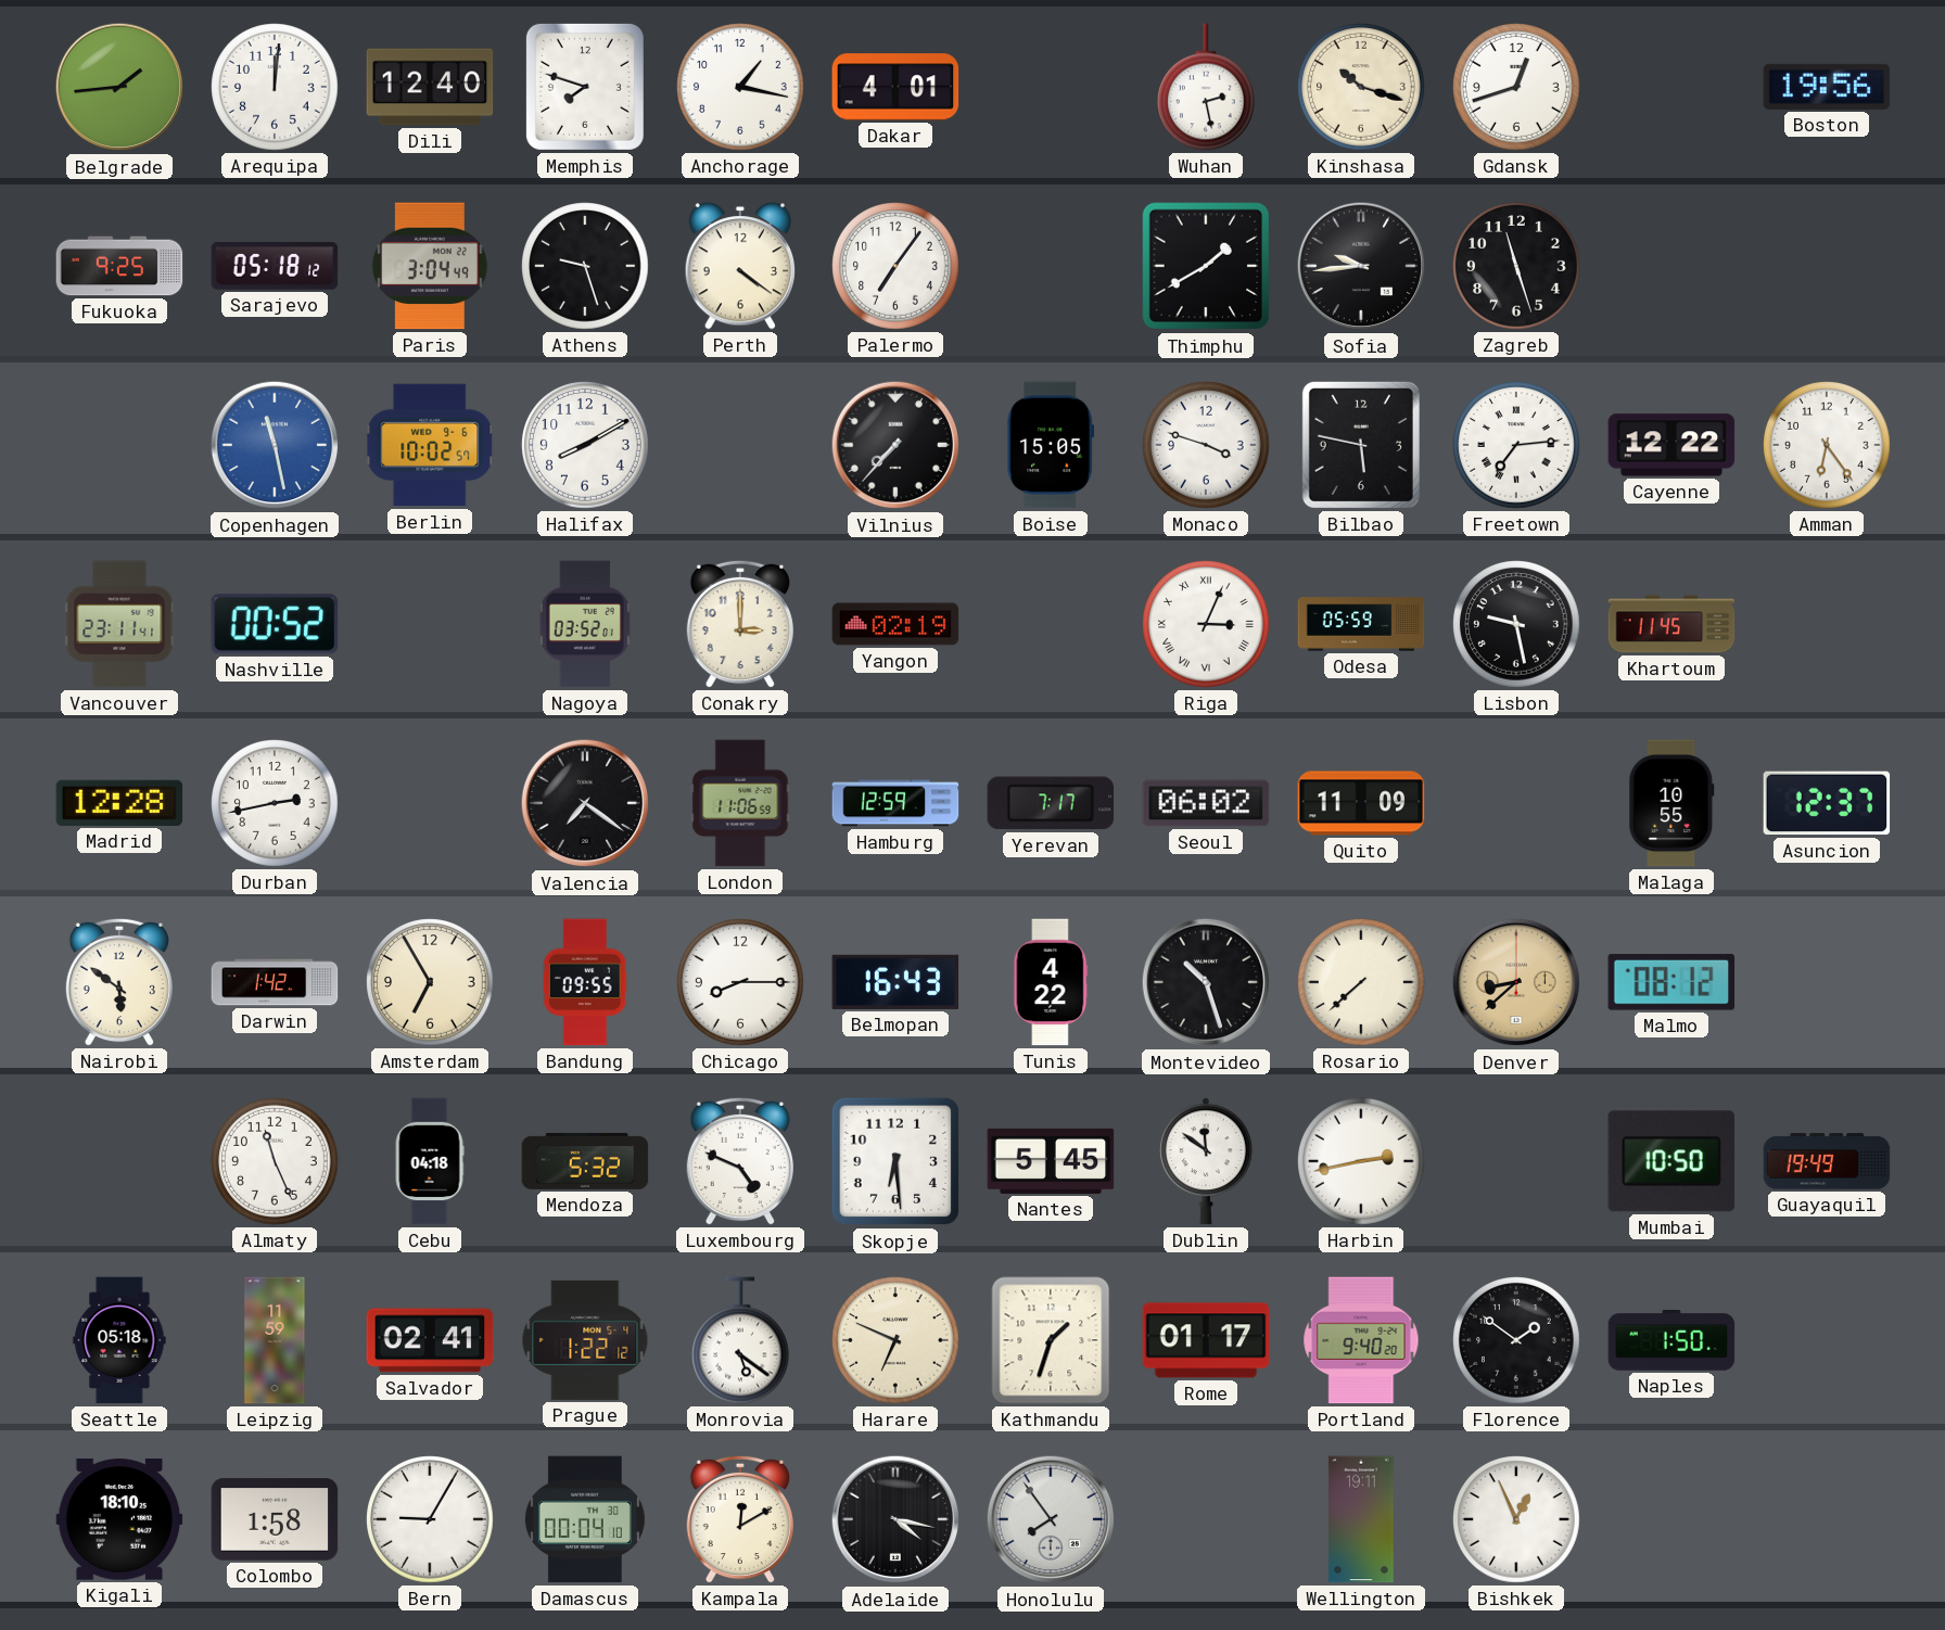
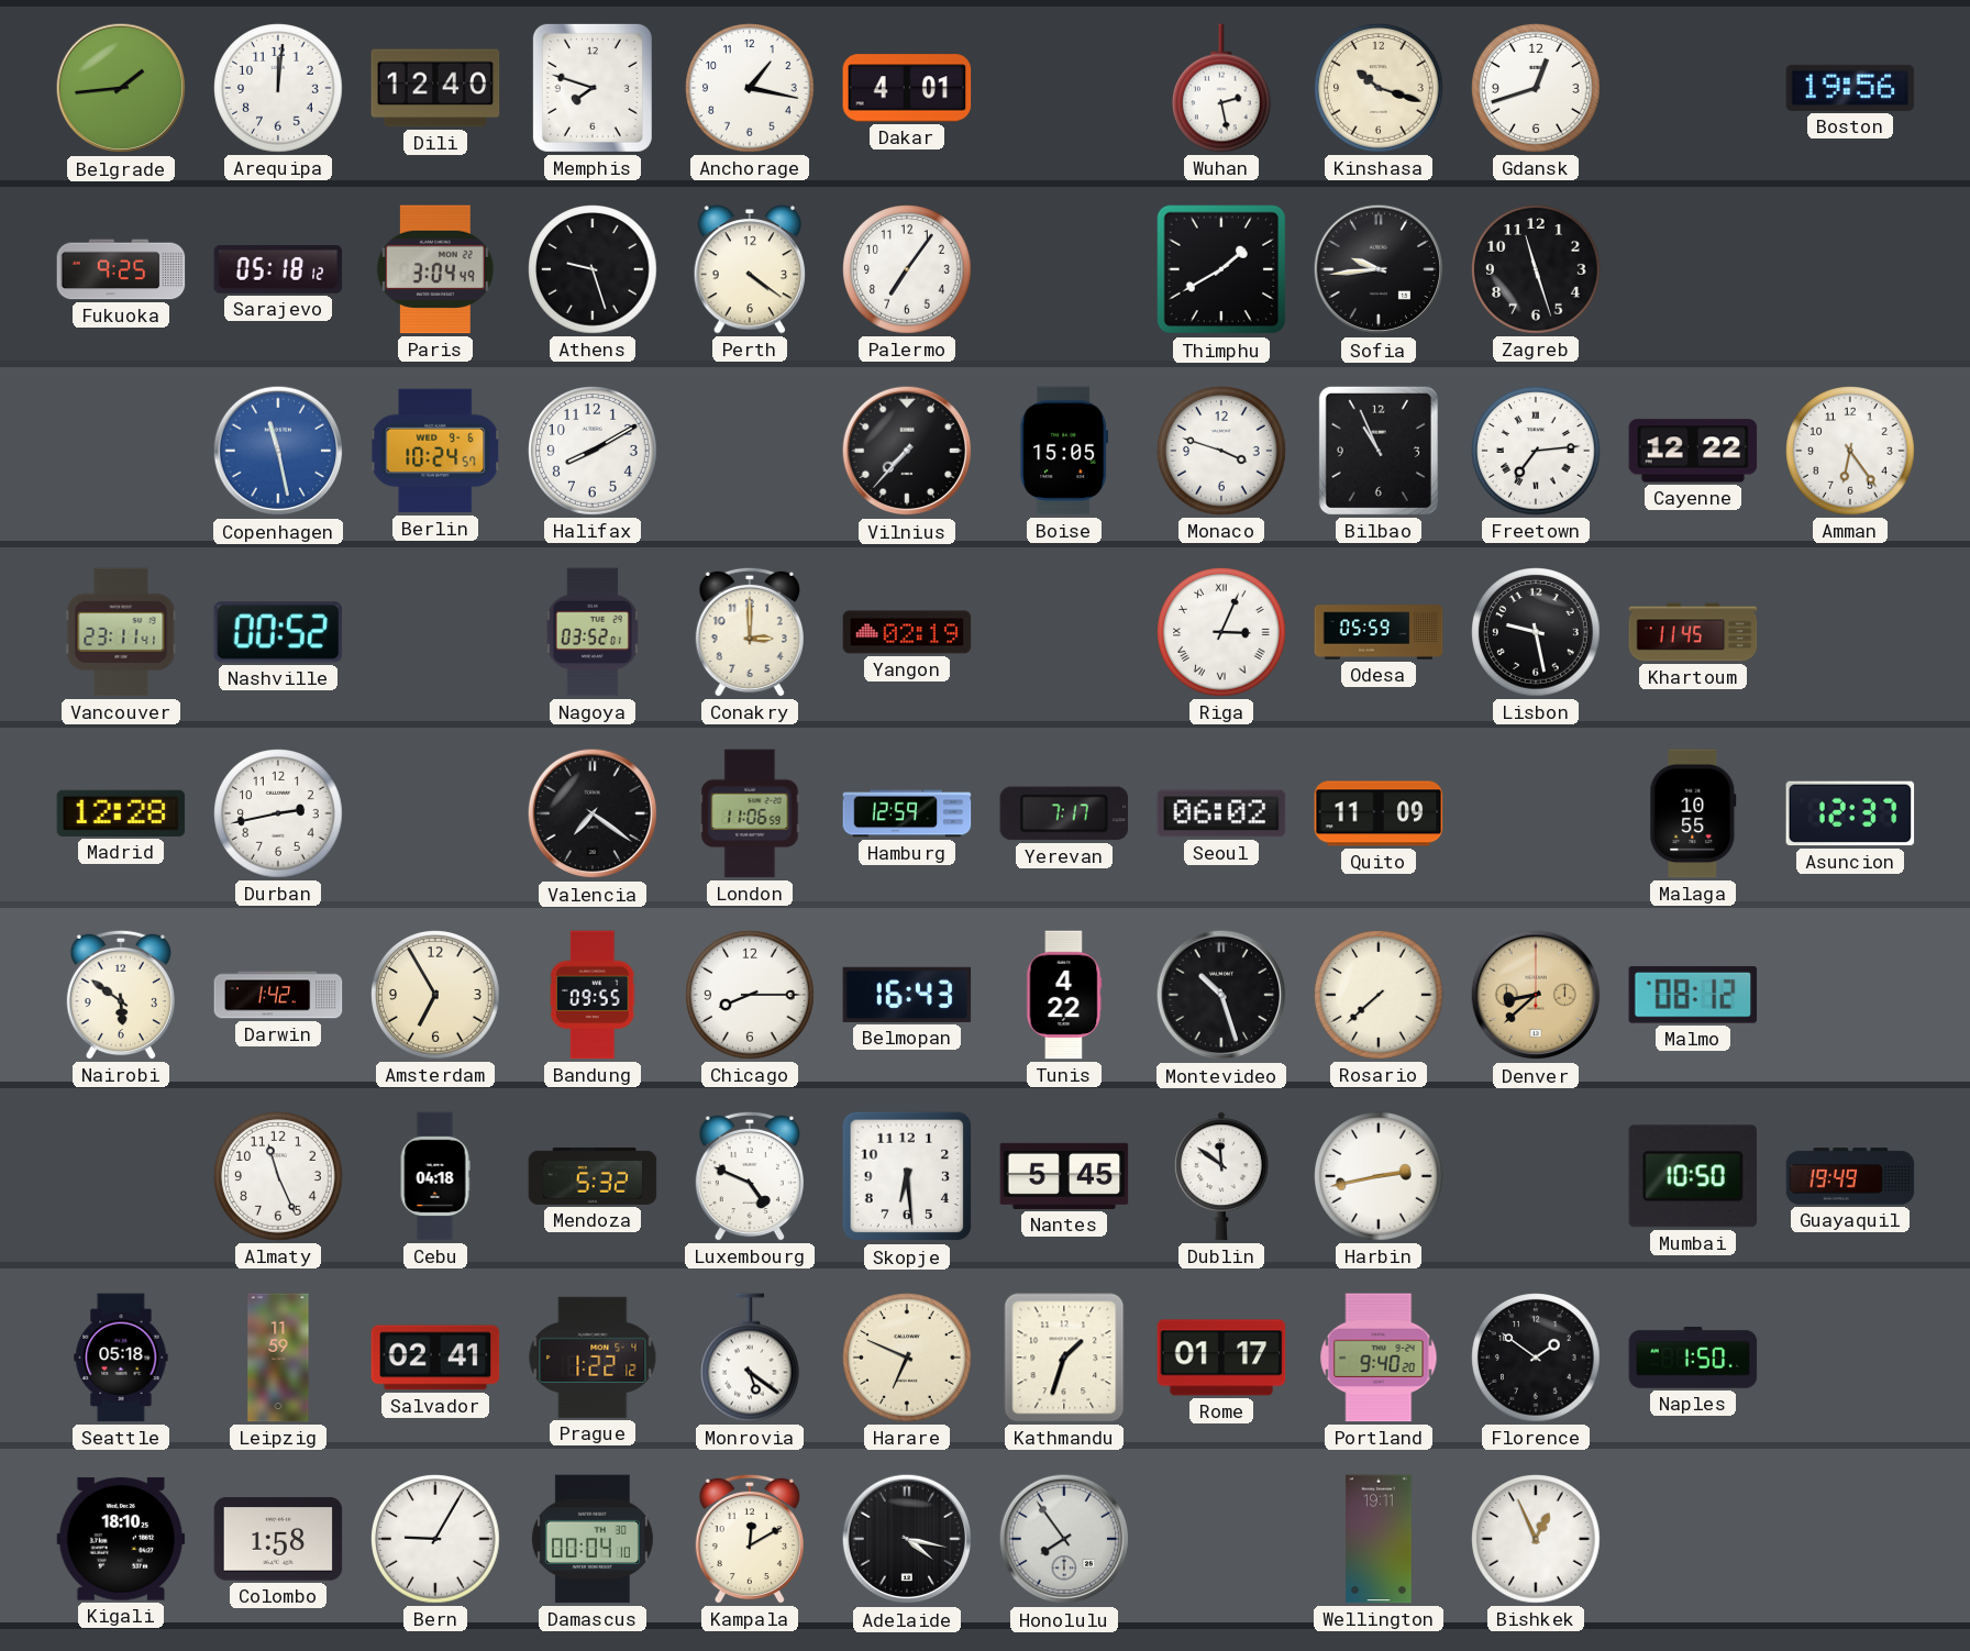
Berlin: 10:02 -> 10:24
Bilbao: 5:47 -> 10:56
